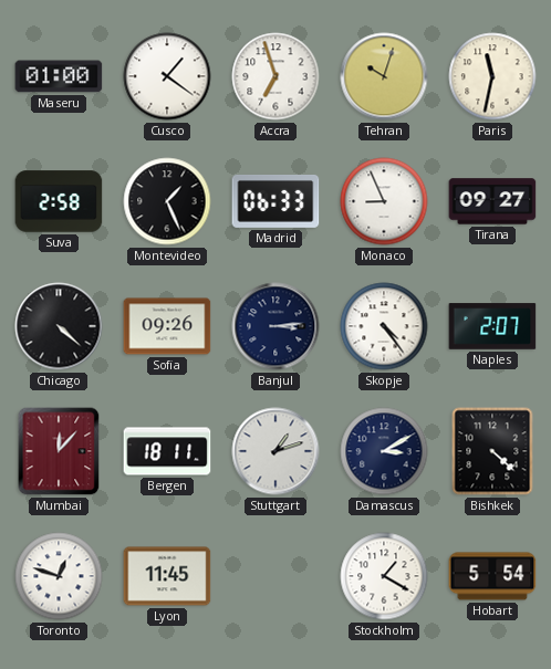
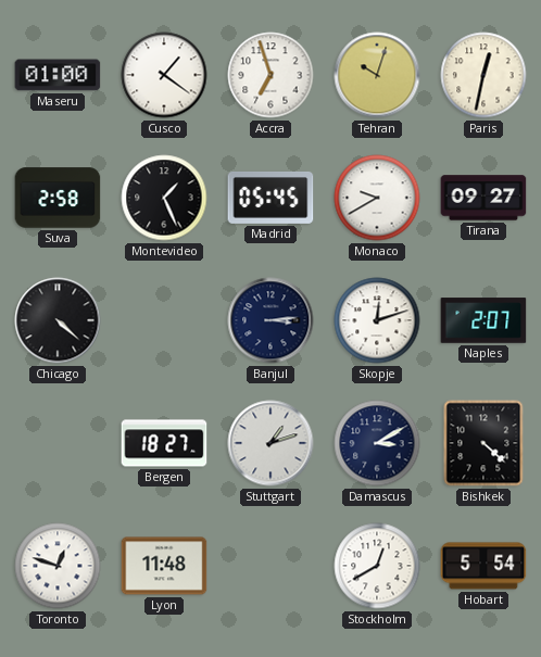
Paris: 11:32 -> 12:32
Madrid: 06:33 -> 05:45
Monaco: 8:56 -> 9:40
Sofia: 09:26 -> none
Skopje: 4:24 -> 12:12
Mumbai: 12:07 -> none
Bergen: 18:11 -> 18:27
Lyon: 11:45 -> 11:48
Stockholm: 1:20 -> 12:40
